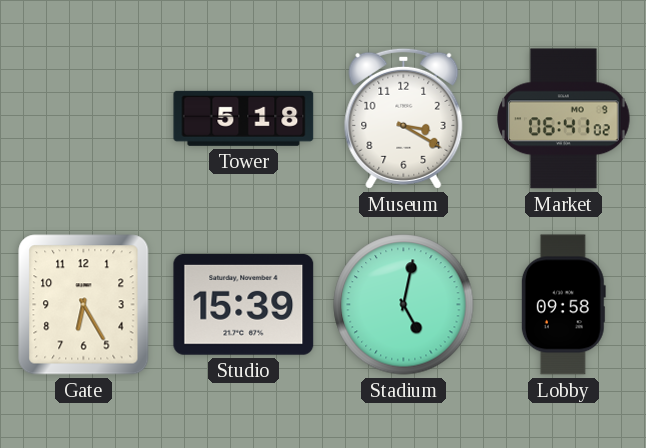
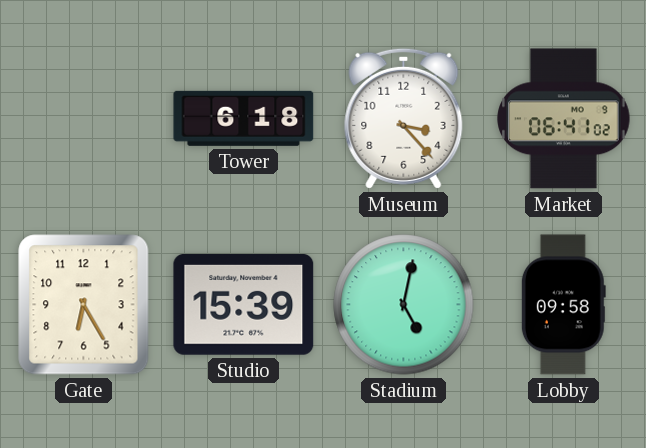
Tower: 5:18 -> 6:18
Museum: 3:20 -> 3:23
